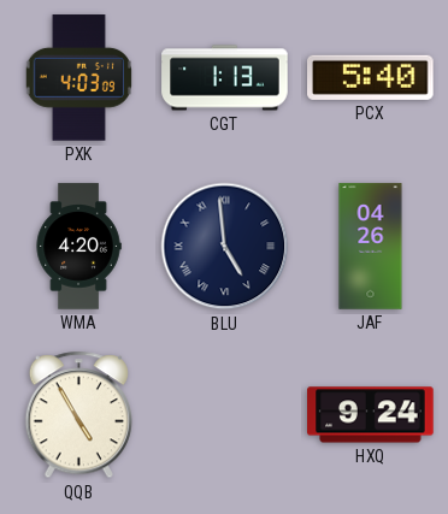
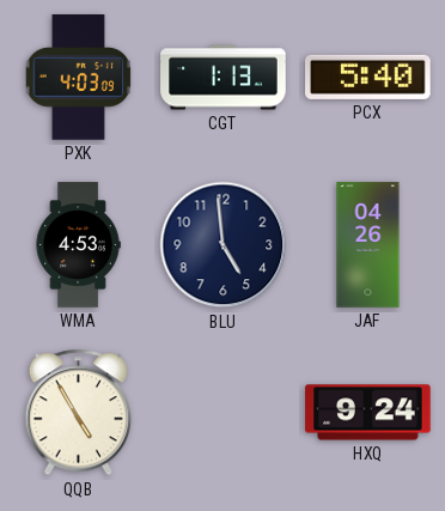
WMA: 4:20 -> 4:53
BLU numerals: Roman -> Arabic
